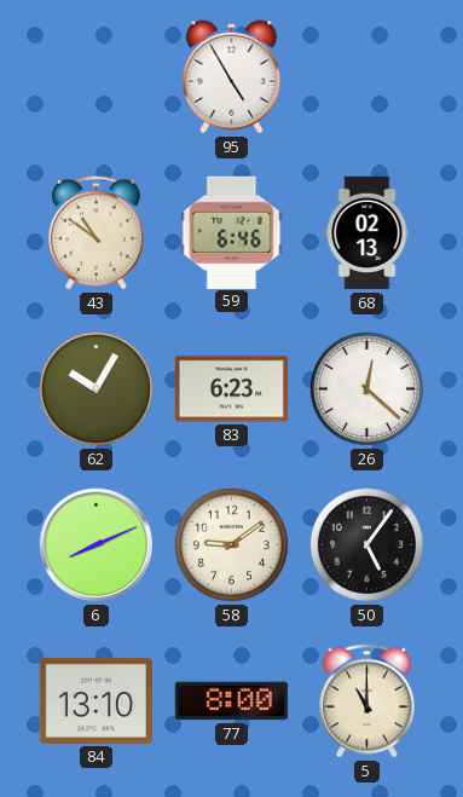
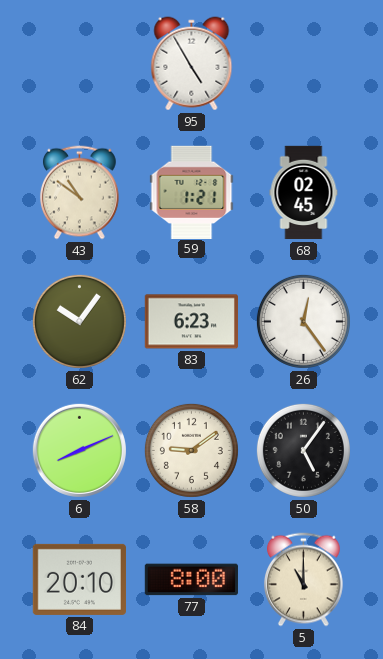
59: 6:46 -> 1:21
68: 02:13 -> 02:45
62: 10:05 -> 10:06
26: 12:22 -> 12:24
84: 13:10 -> 20:10
